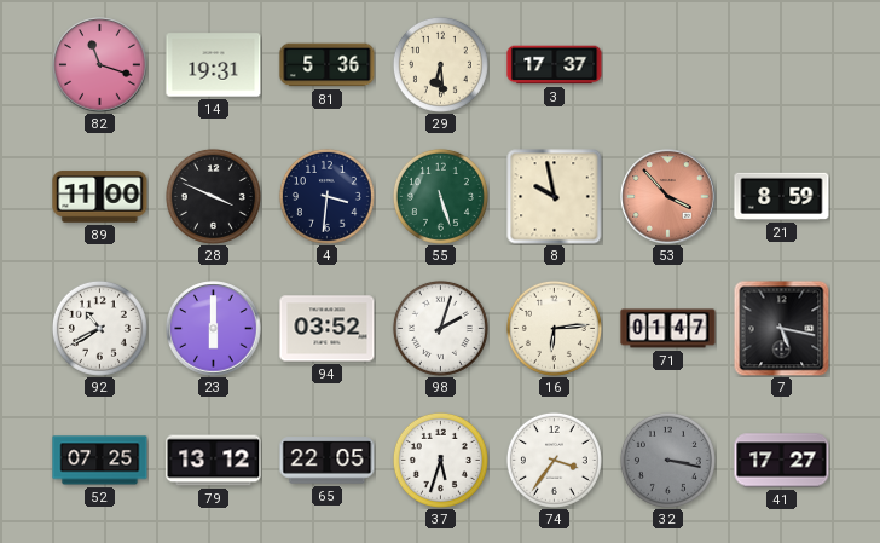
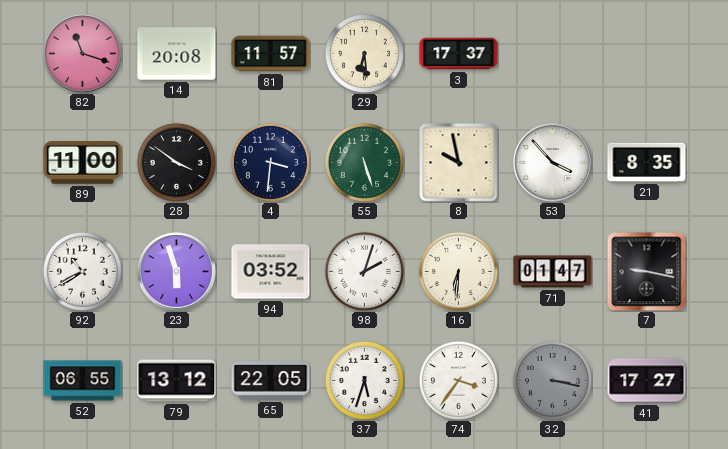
14: 19:31 -> 20:08
81: 5:36 -> 11:57
28: 3:49 -> 3:51
53 dial: salmon -> white
21: 8:59 -> 8:35
23: 6:00 -> 5:57
16: 6:14 -> 6:31
7: 5:17 -> 9:17
52: 07:25 -> 06:55
